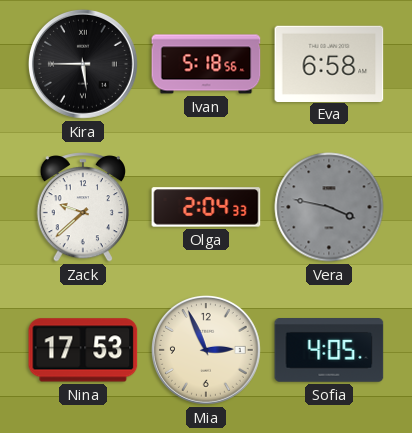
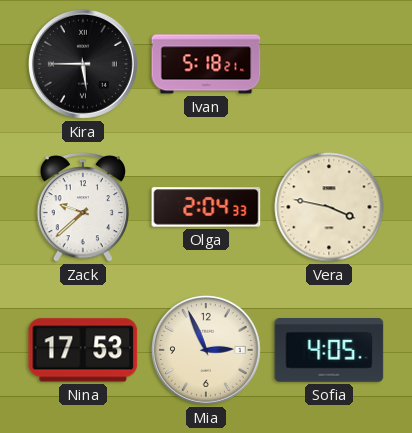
Ivan: 5:18:56 -> 5:18:21
Eva: 6:58 -> none
Vera dial: grey -> cream
